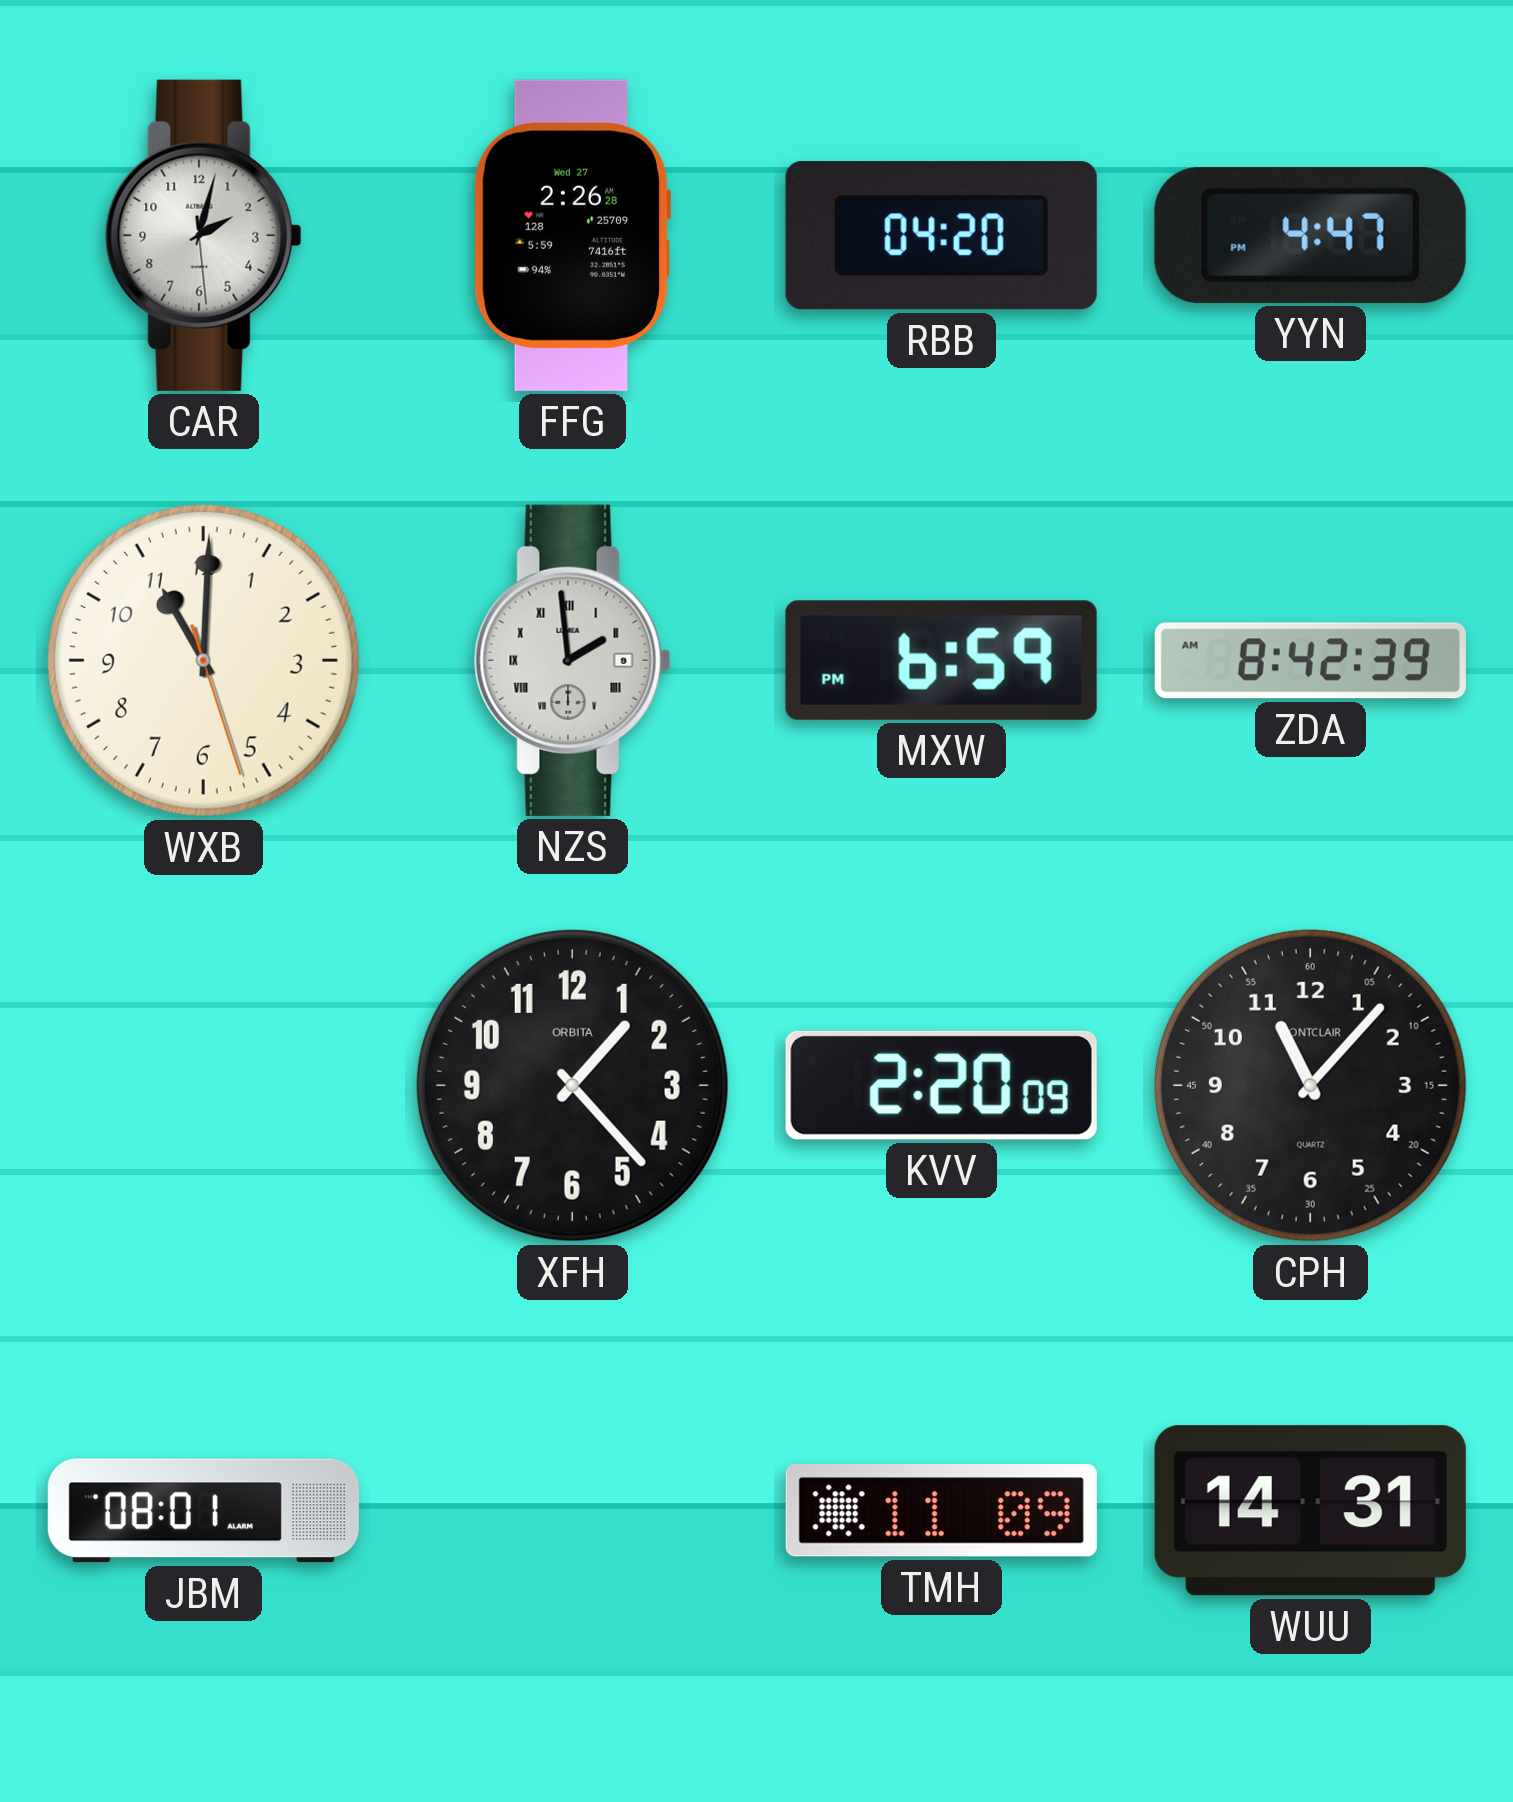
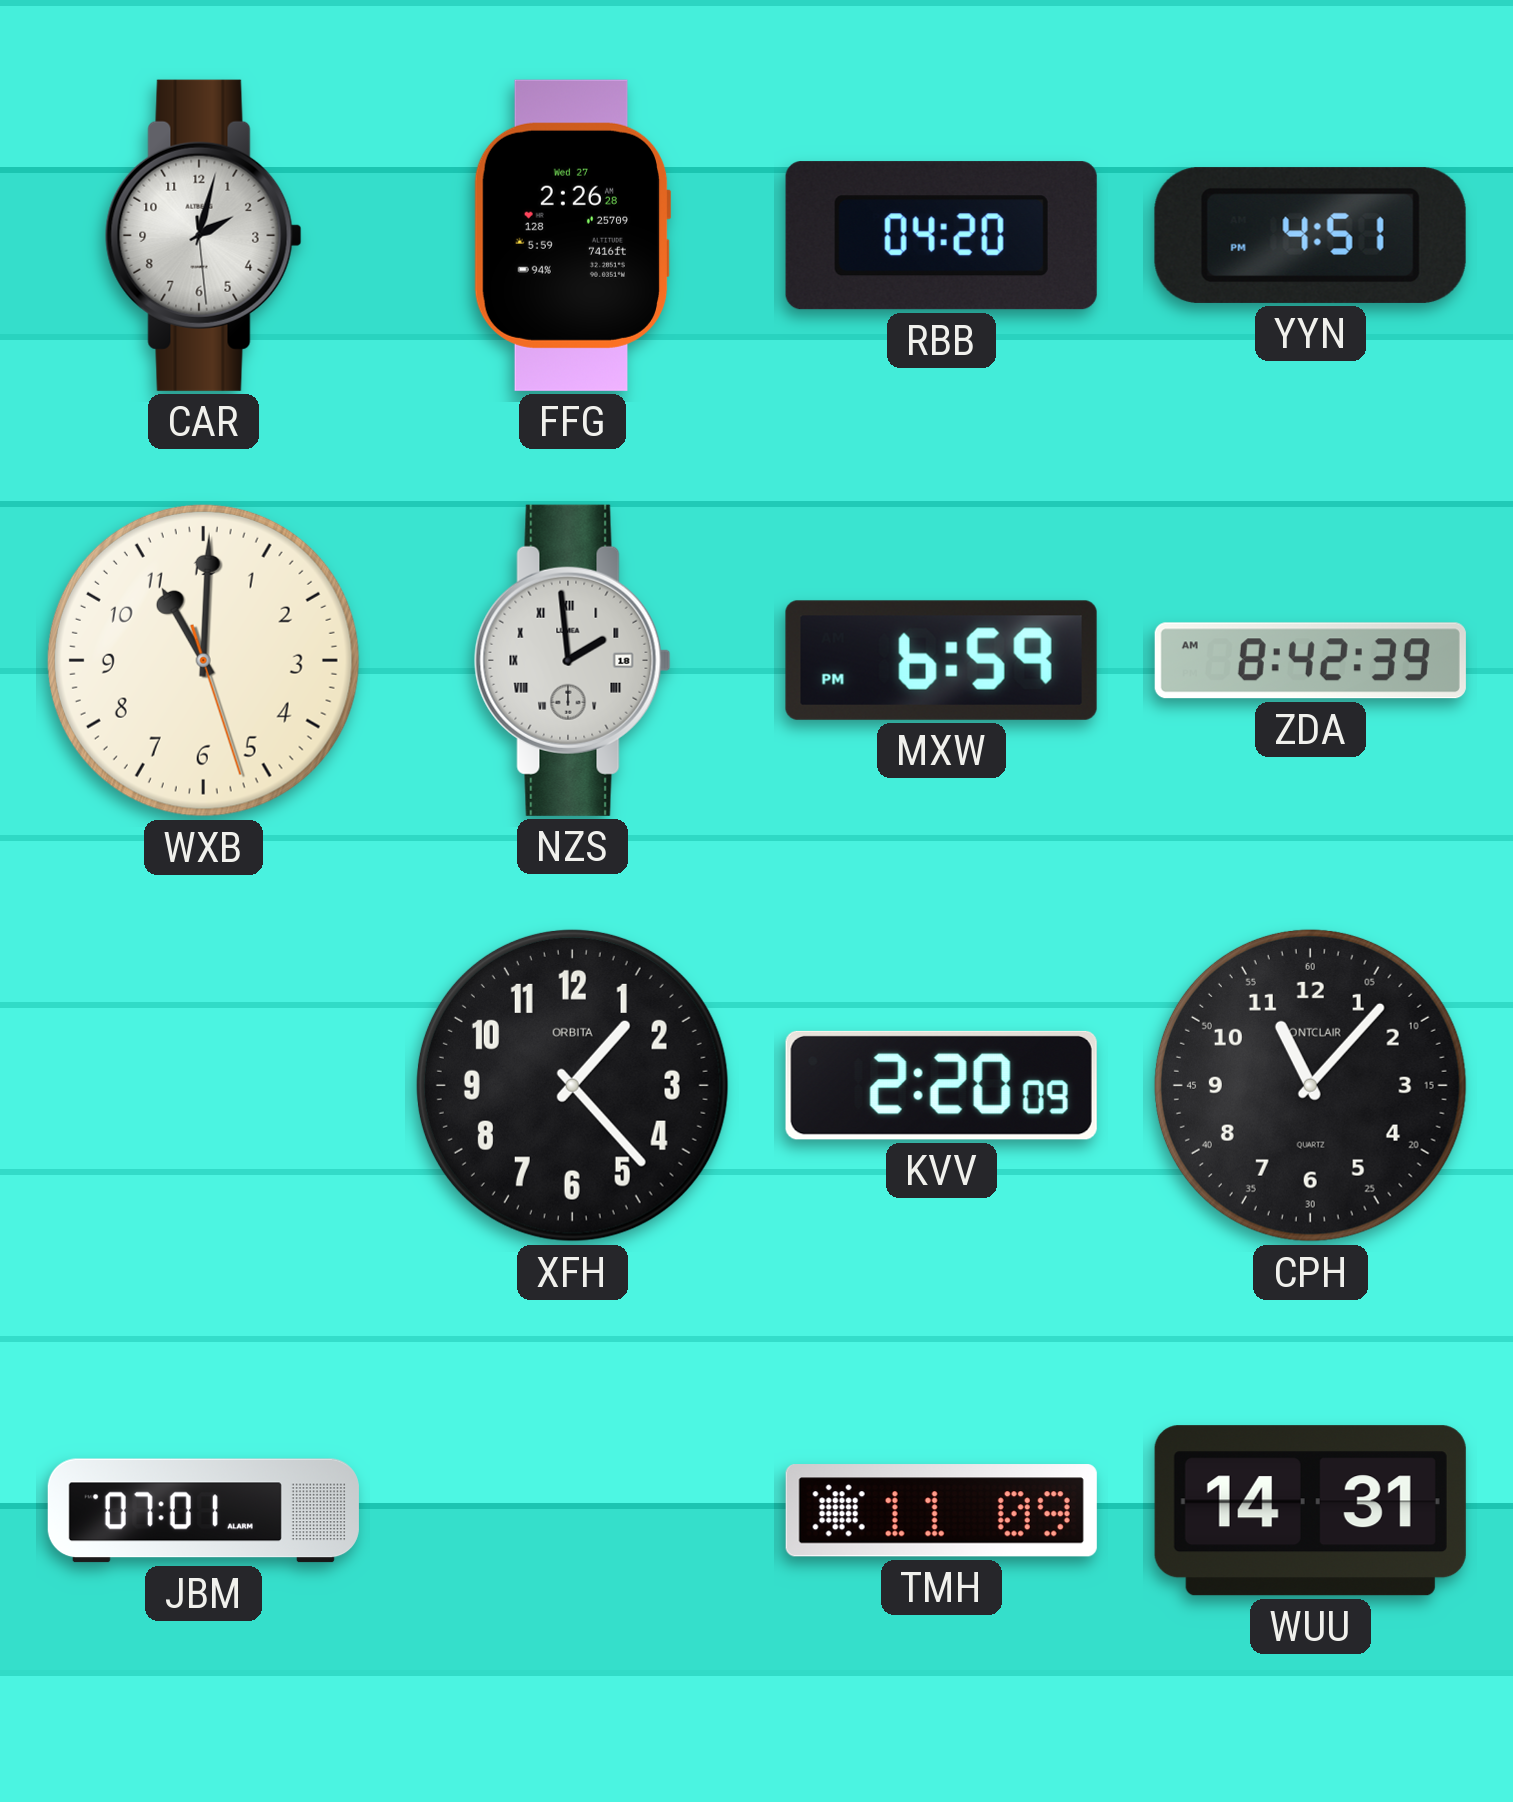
YYN: 4:47 -> 4:51
NZS date: 9 -> 18
JBM: 08:01 -> 07:01
